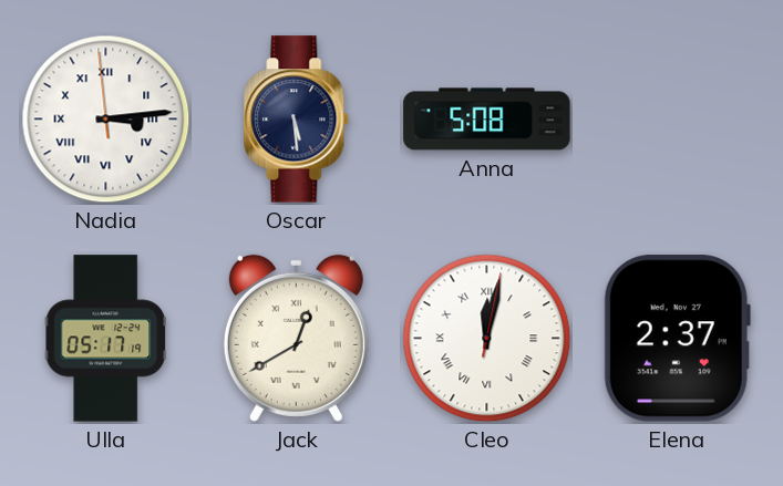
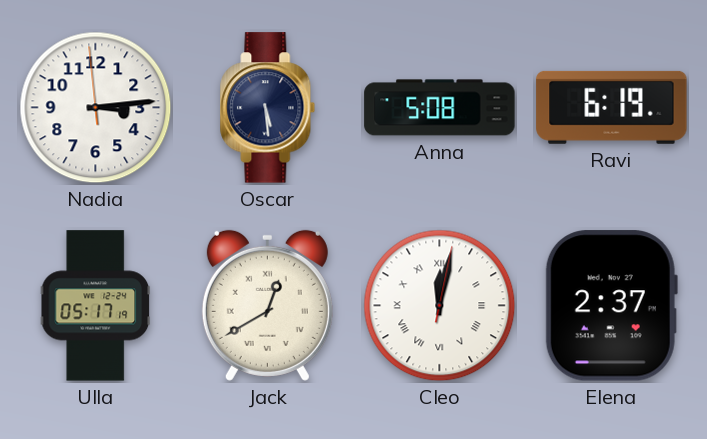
Nadia numerals: Roman -> Arabic
Ravi: none -> 6:19
